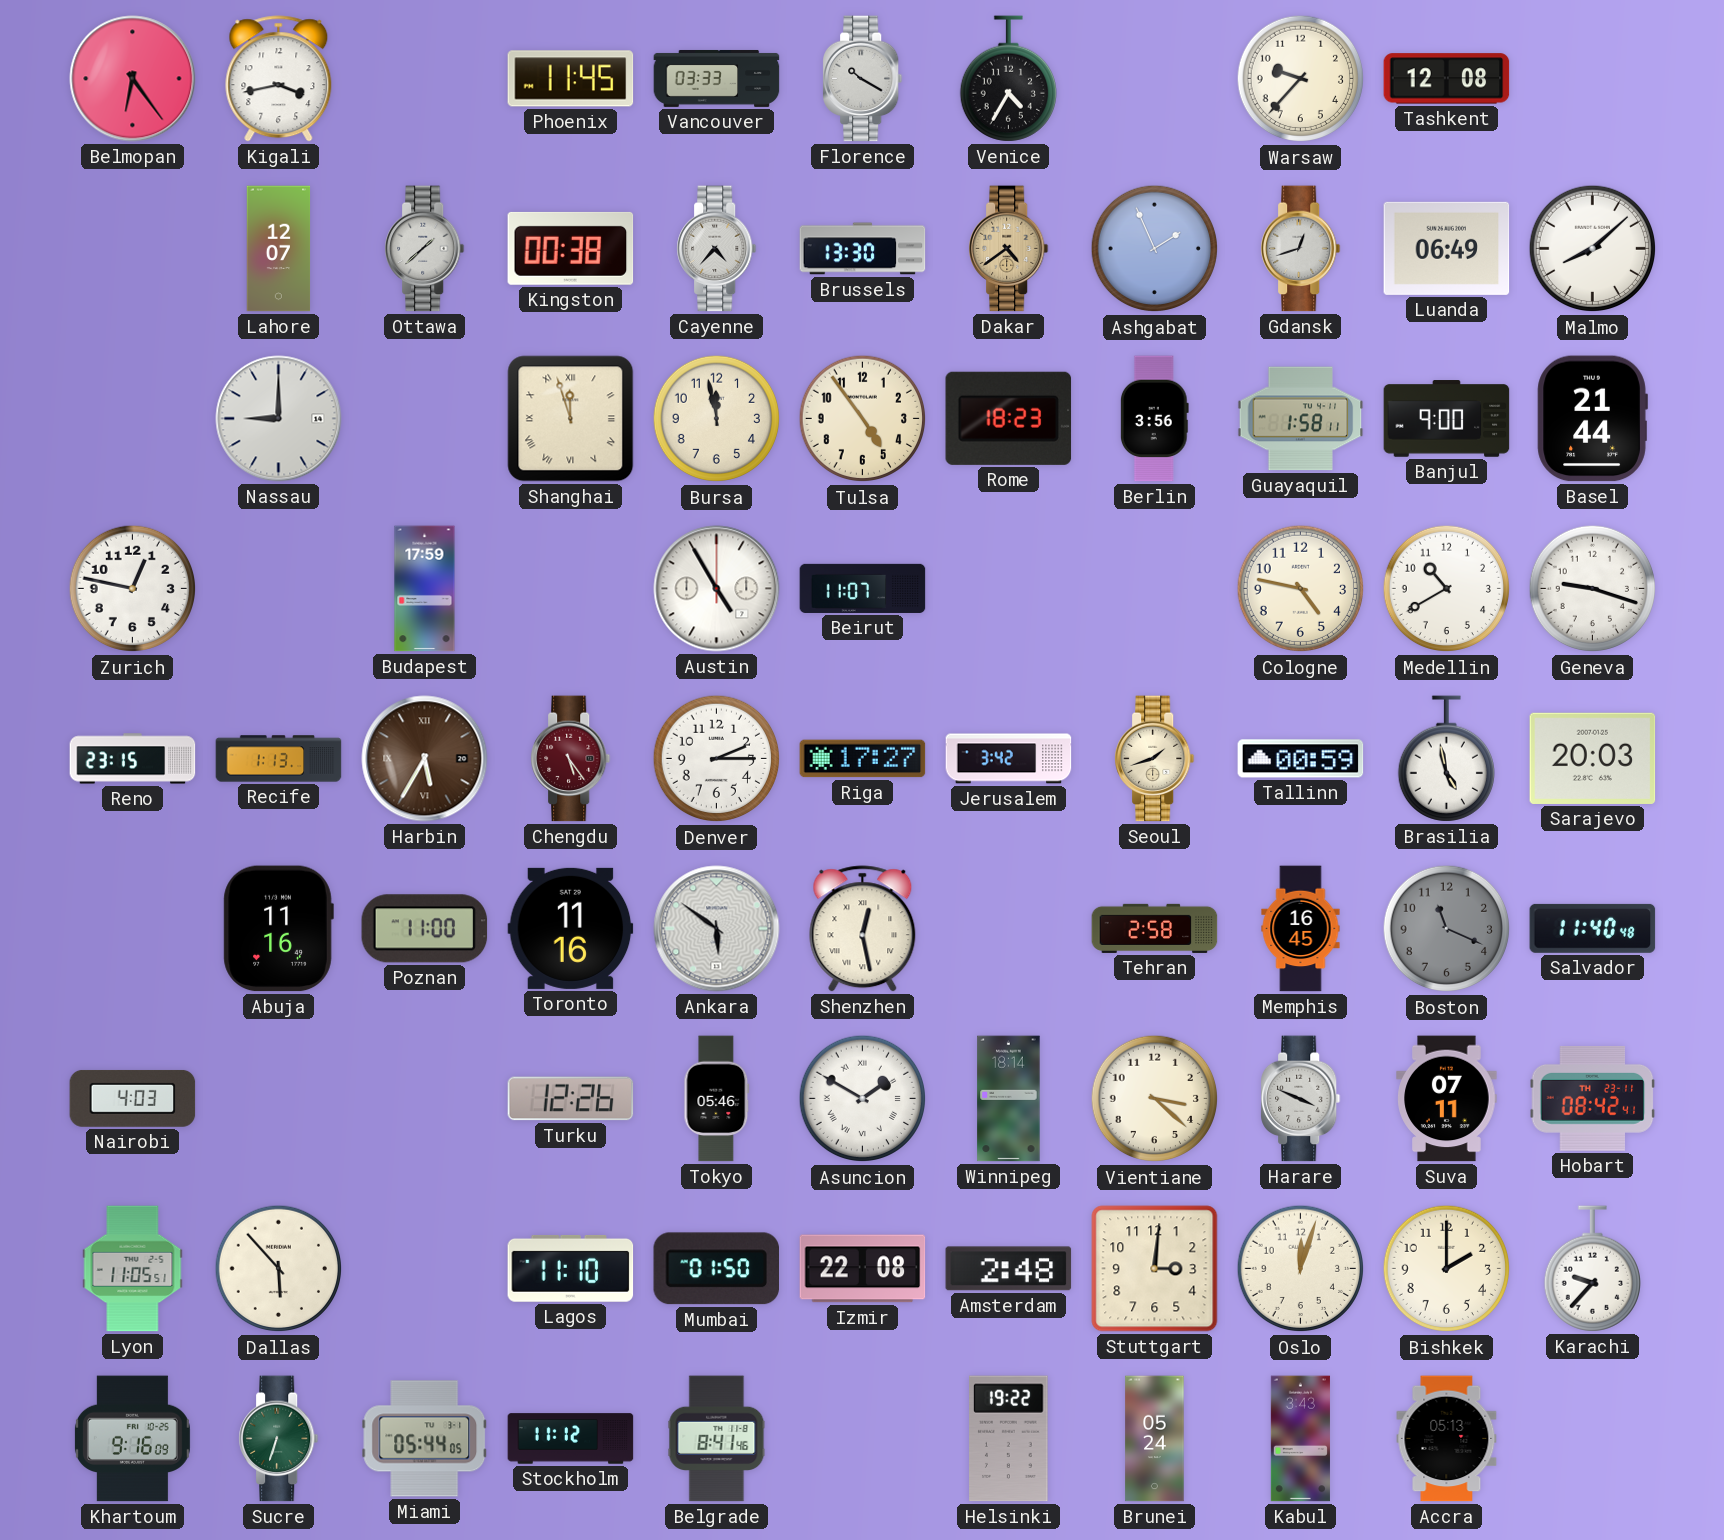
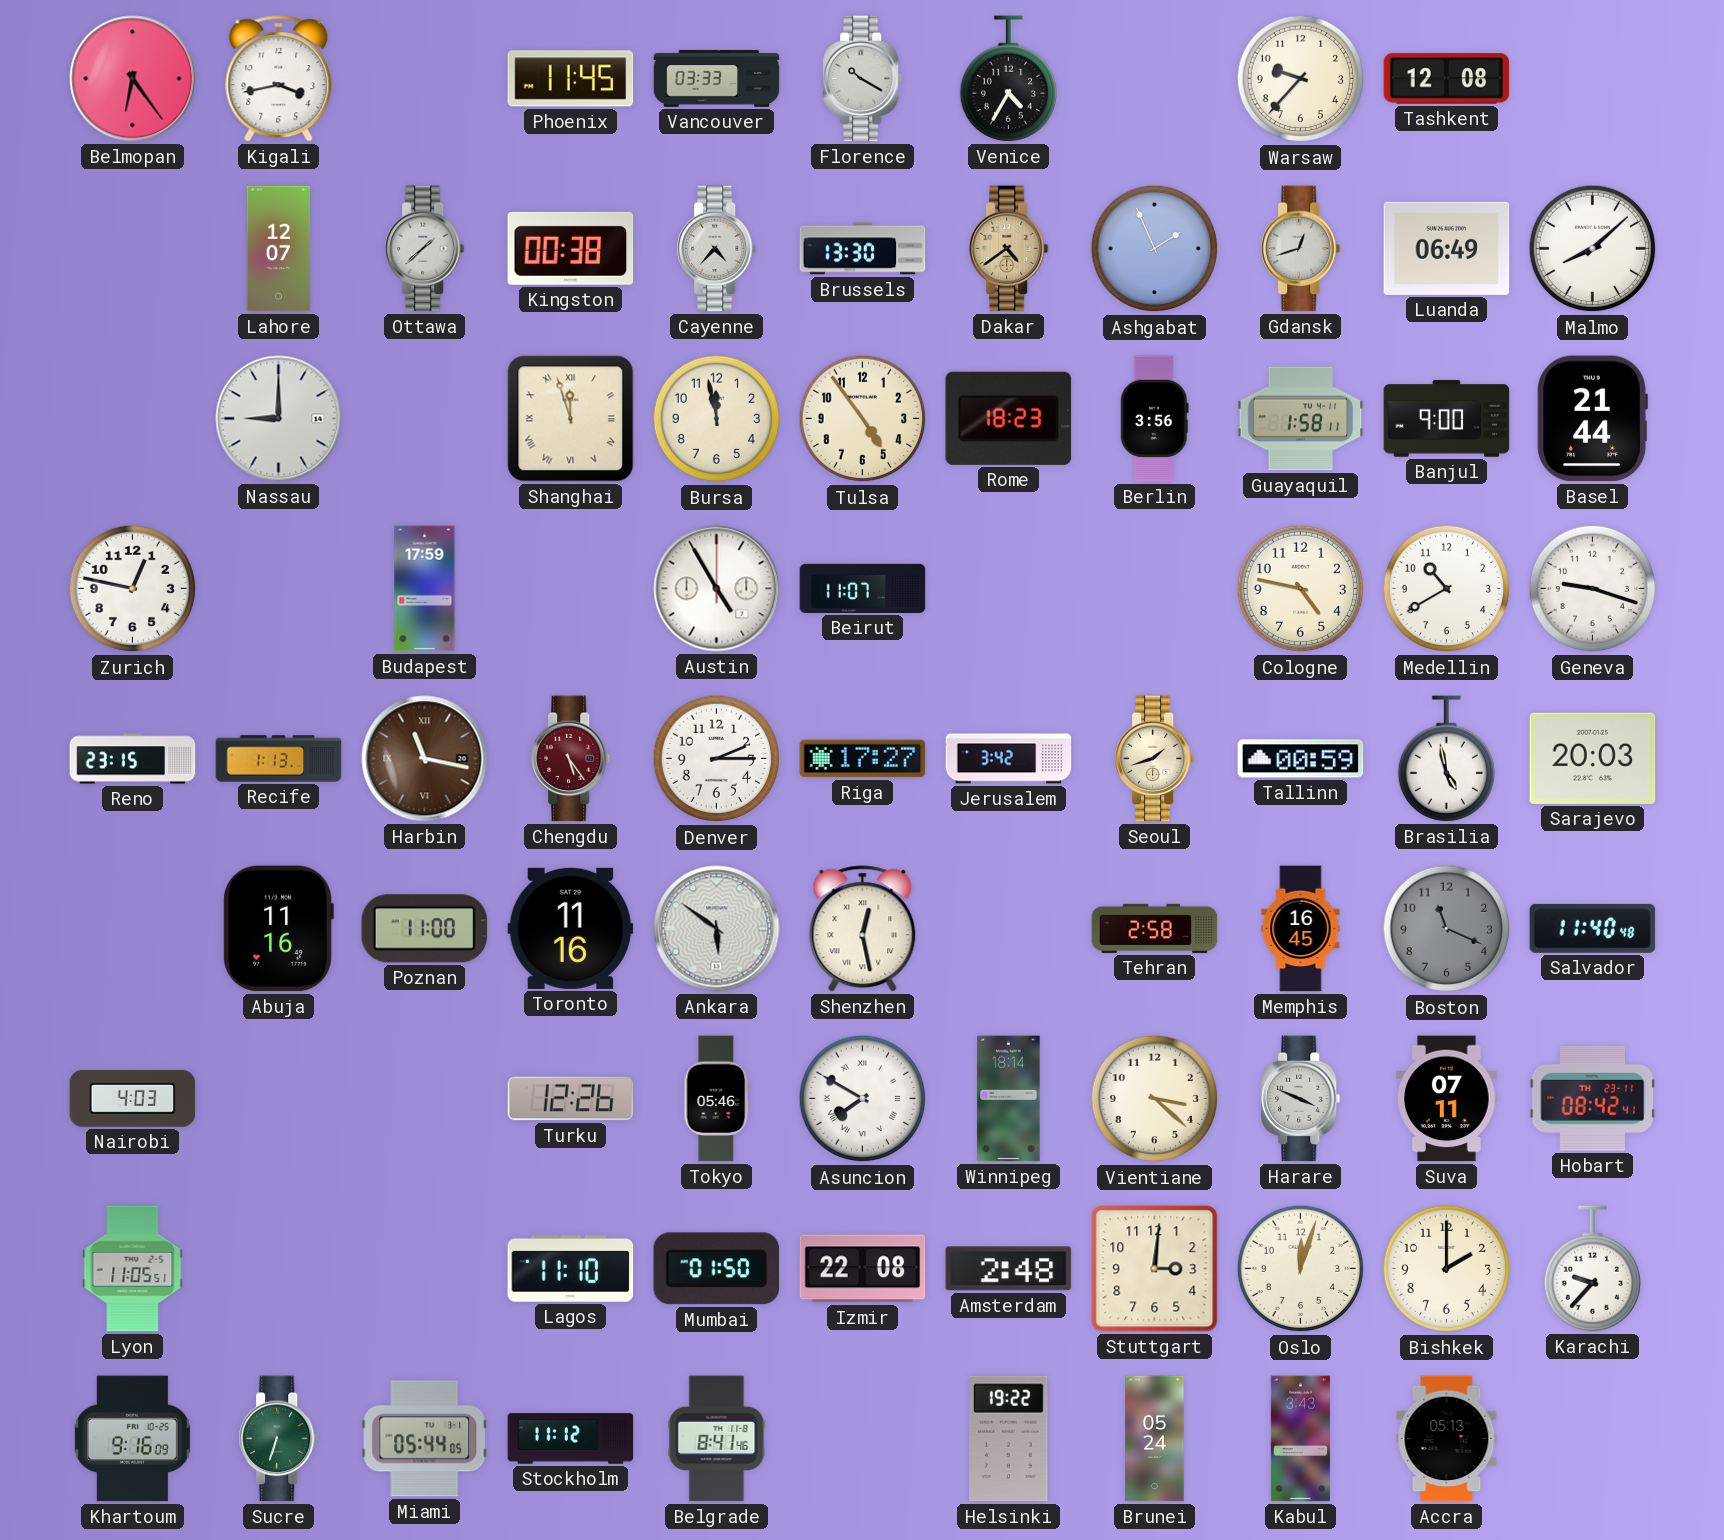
Harbin: 5:35 -> 11:17
Asuncion: 1:50 -> 7:50
Dallas: 5:53 -> none
